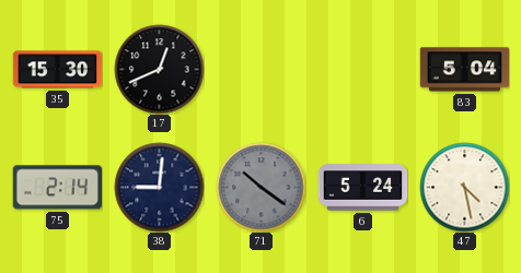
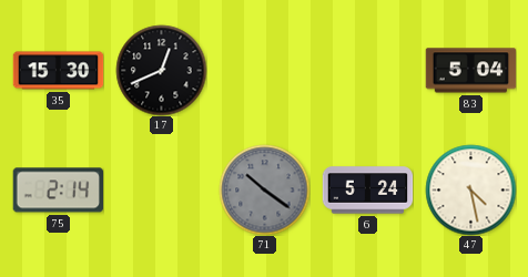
38: 9:01 -> none
